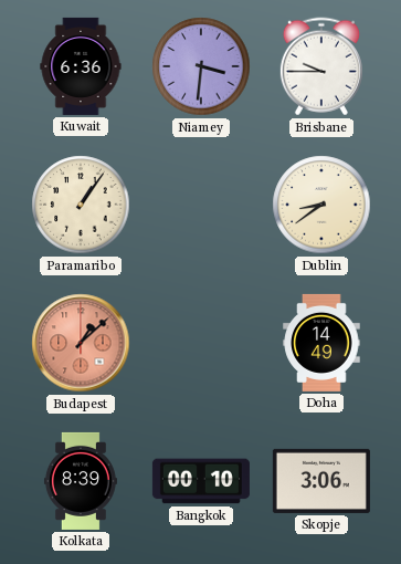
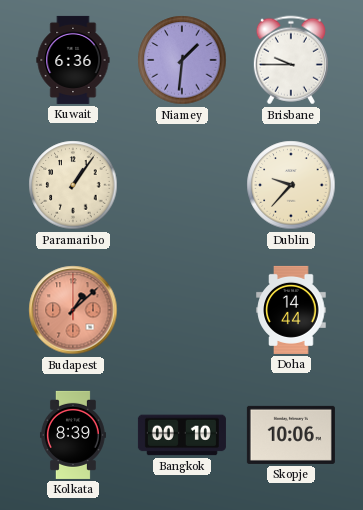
Niamey: 3:31 -> 1:31
Dublin: 8:39 -> 9:37
Doha: 14:49 -> 14:44
Skopje: 3:06 -> 10:06
